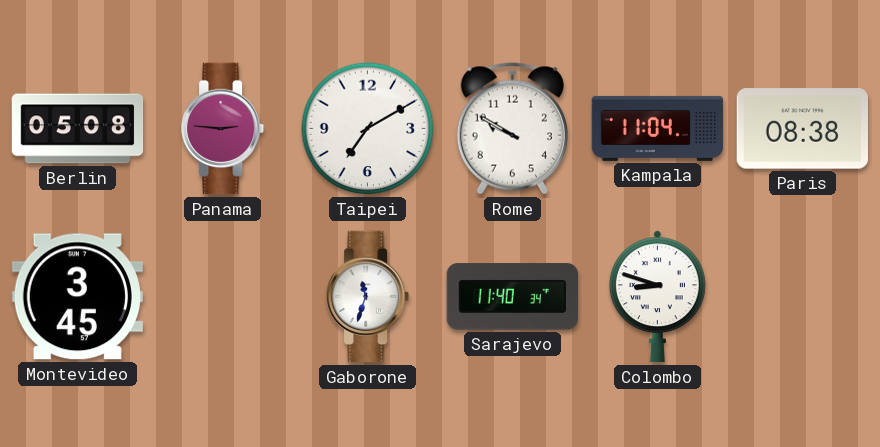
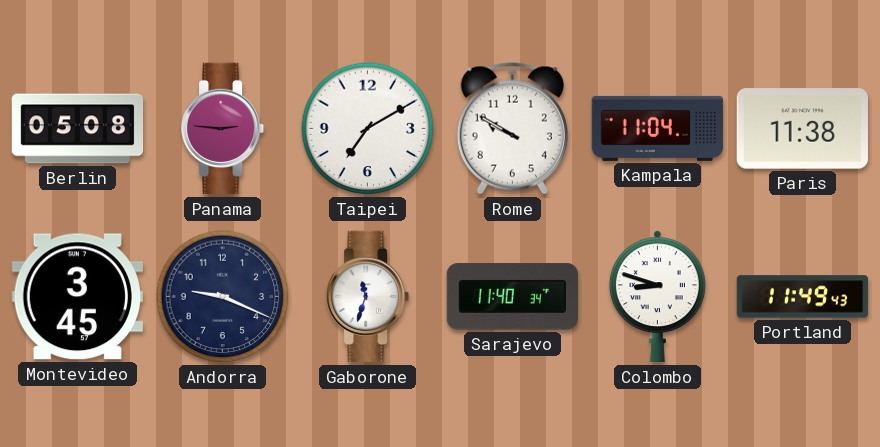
Paris: 08:38 -> 11:38
Andorra: none -> 9:19
Portland: none -> 11:49
